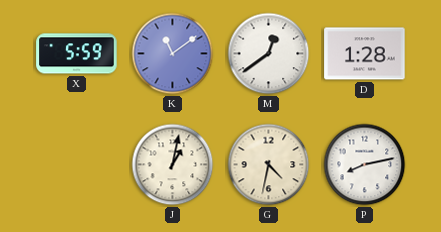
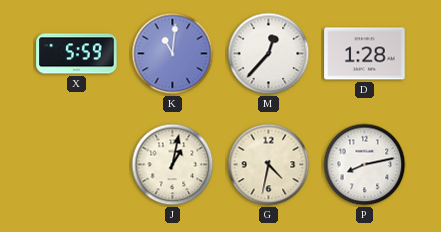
K: 11:09 -> 11:01
M: 12:39 -> 12:37
